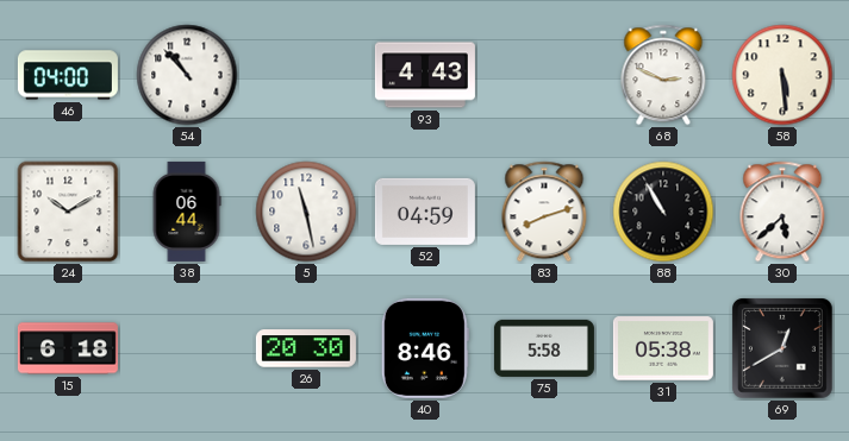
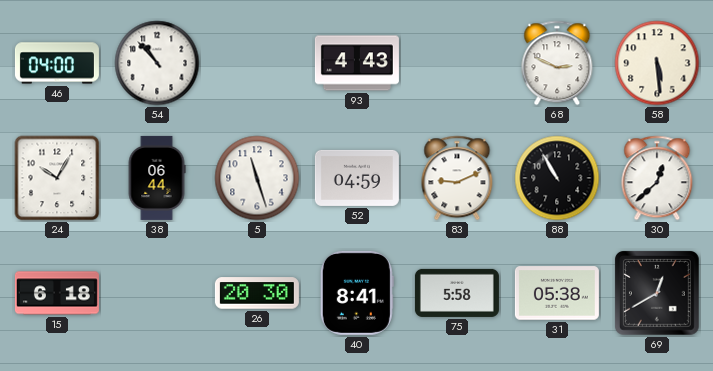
24: 10:10 -> 10:05
5: 11:28 -> 11:27
83: 8:12 -> 9:11
30: 5:38 -> 12:38
40: 8:46 -> 8:41
